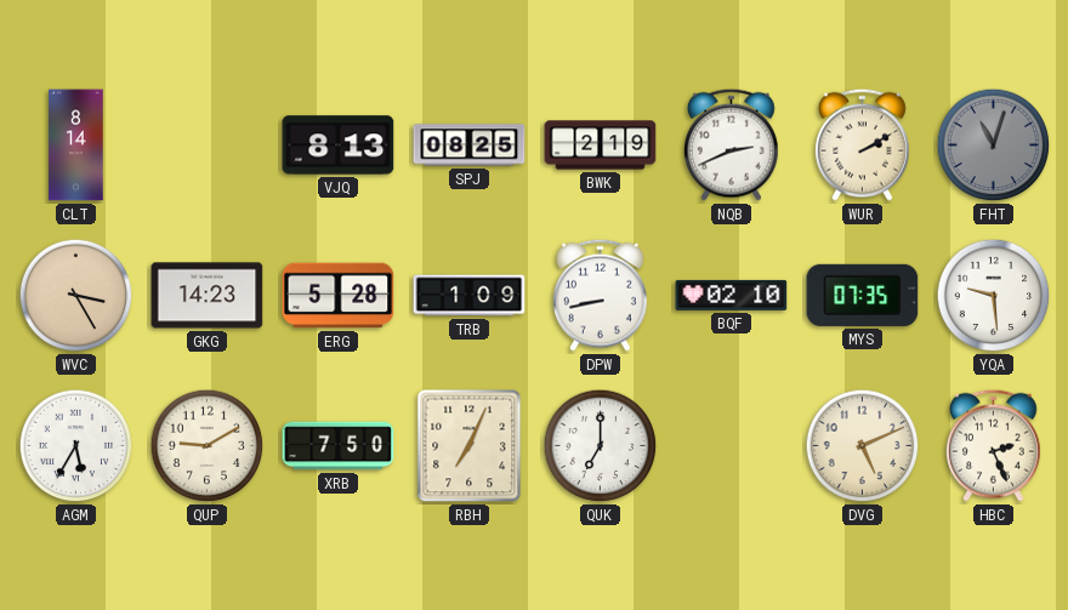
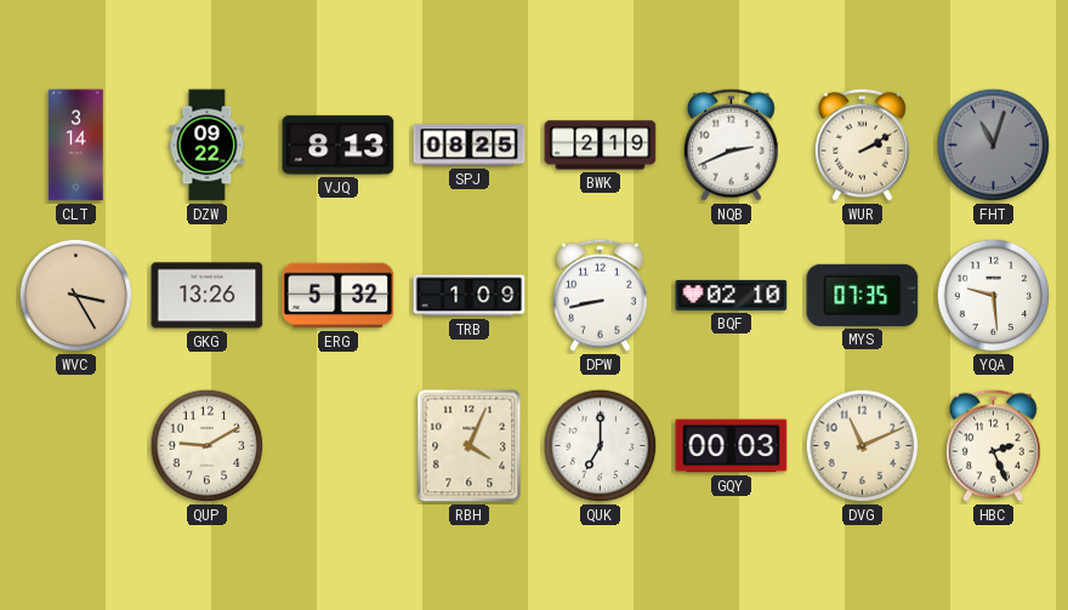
CLT: 8:14 -> 3:14
DZW: none -> 09:22
GKG: 14:23 -> 13:26
ERG: 5:28 -> 5:32
AGM: 5:35 -> none
XRB: 7:50 -> none
RBH: 7:04 -> 4:04
GQY: none -> 00:03
DVG: 5:11 -> 11:11
